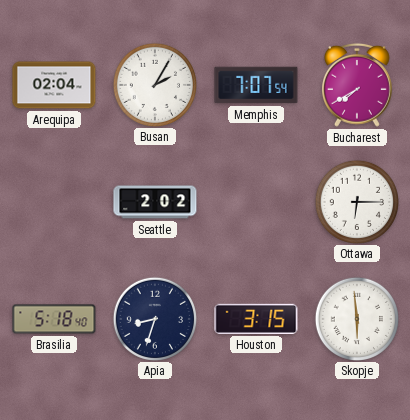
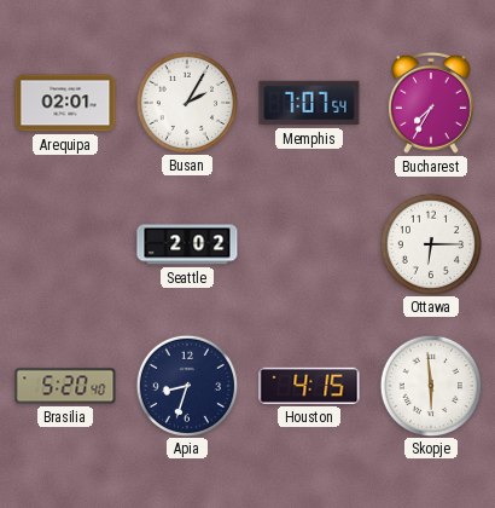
Arequipa: 02:04 -> 02:01
Bucharest: 7:40 -> 7:35
Brasilia: 5:18 -> 5:20
Houston: 3:15 -> 4:15
